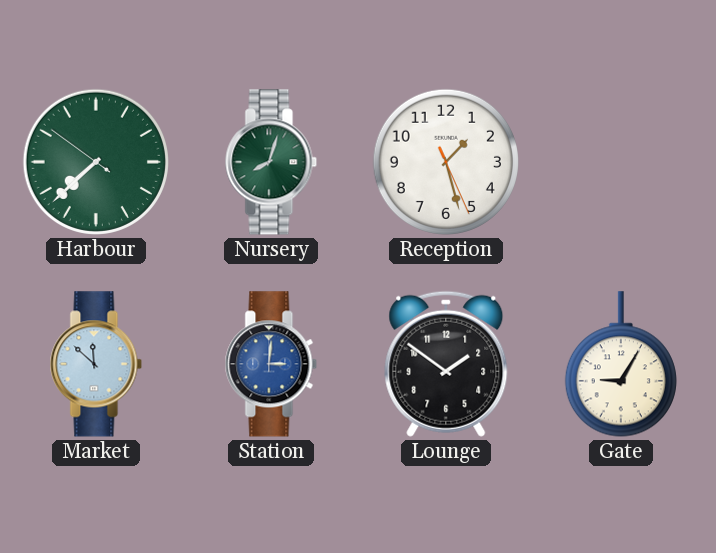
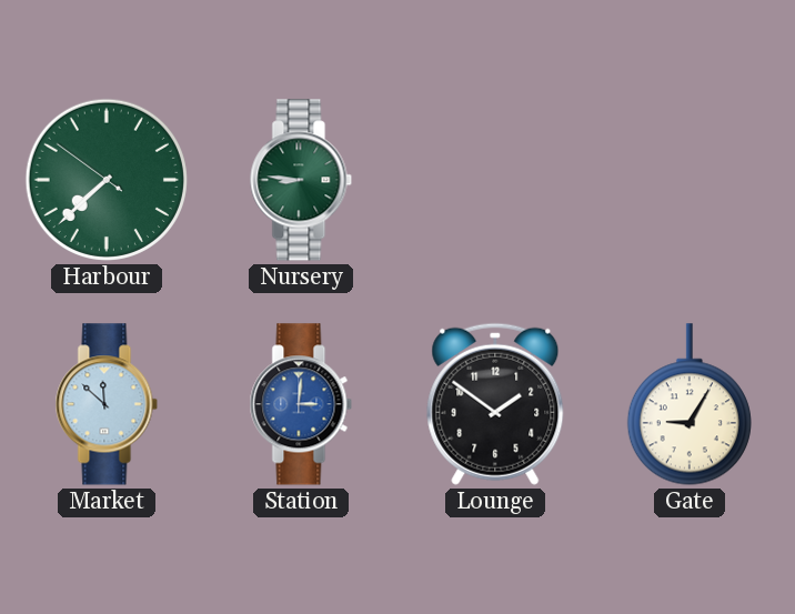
Nursery: 8:03 -> 8:46
Reception: 1:27 -> none
